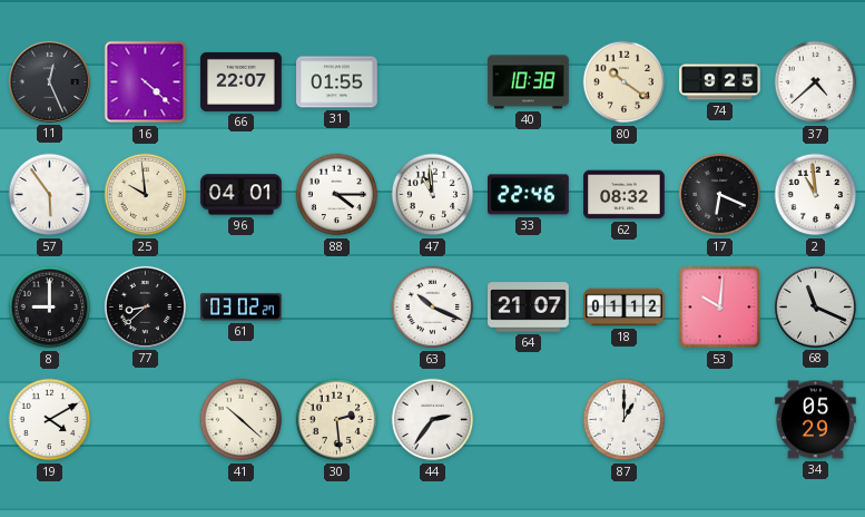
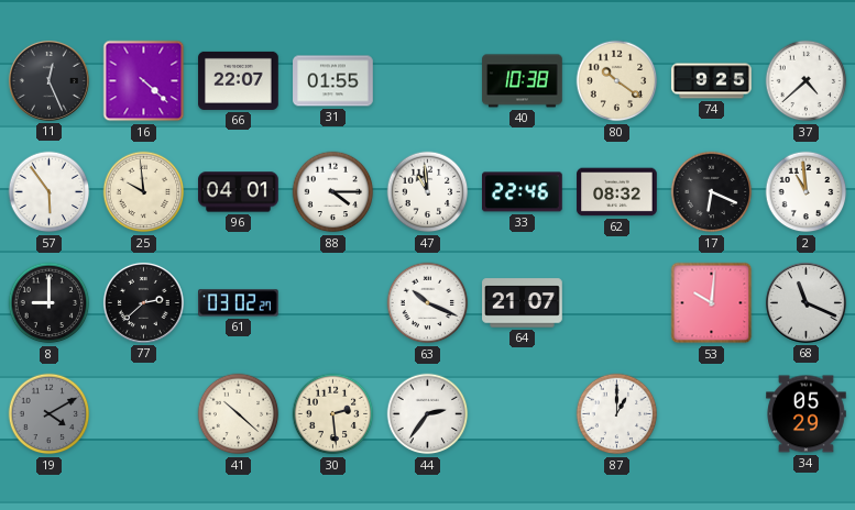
77: 8:38 -> 2:38
18: 01:12 -> none
19 dial: white -> grey
